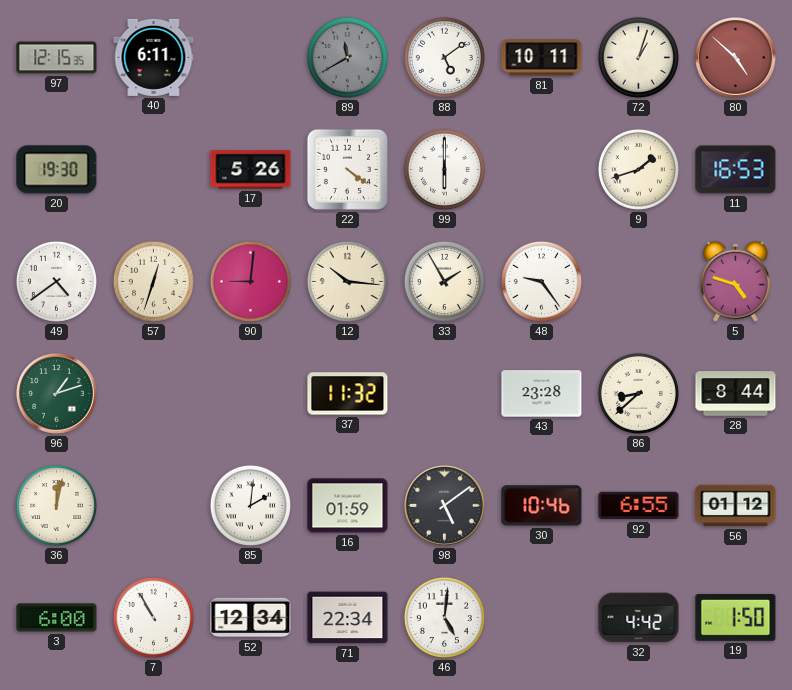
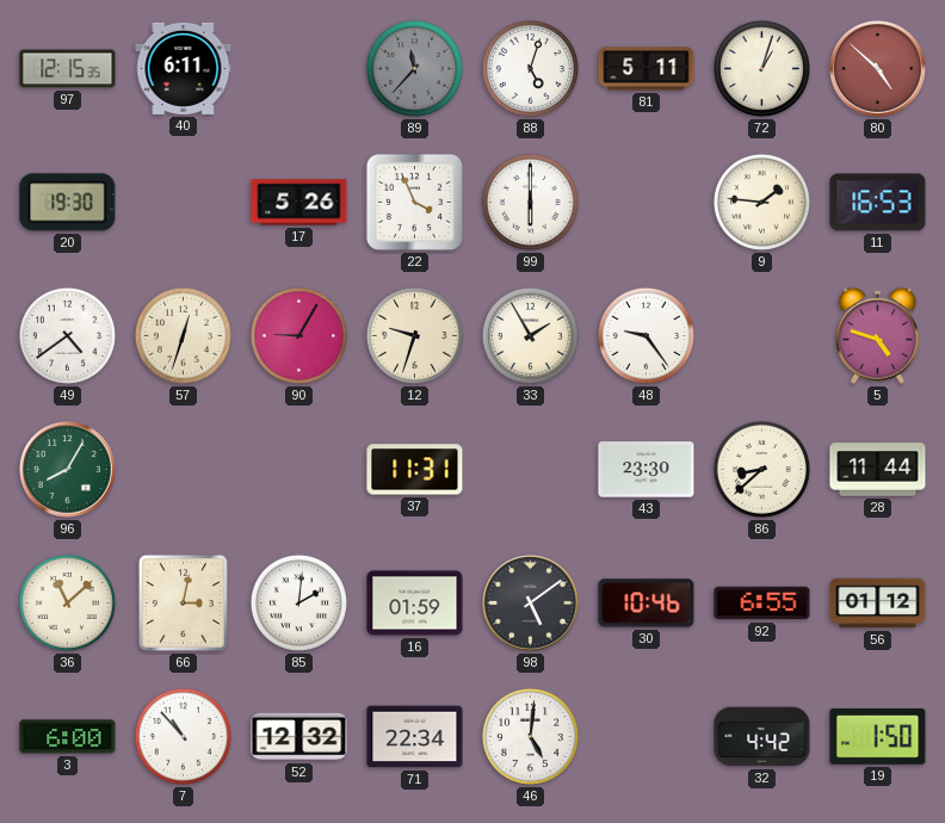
89: 11:40 -> 11:37
88: 5:09 -> 5:03
81: 10:11 -> 5:11
22: 4:21 -> 3:56
9: 1:42 -> 1:46
90: 9:01 -> 9:05
12: 10:16 -> 9:33
96: 1:12 -> 8:05
37: 11:32 -> 11:31
43: 23:28 -> 23:30
28: 8:44 -> 11:44
36: 12:02 -> 11:08
66: none -> 3:02
7: 10:55 -> 10:53
52: 12:34 -> 12:32
